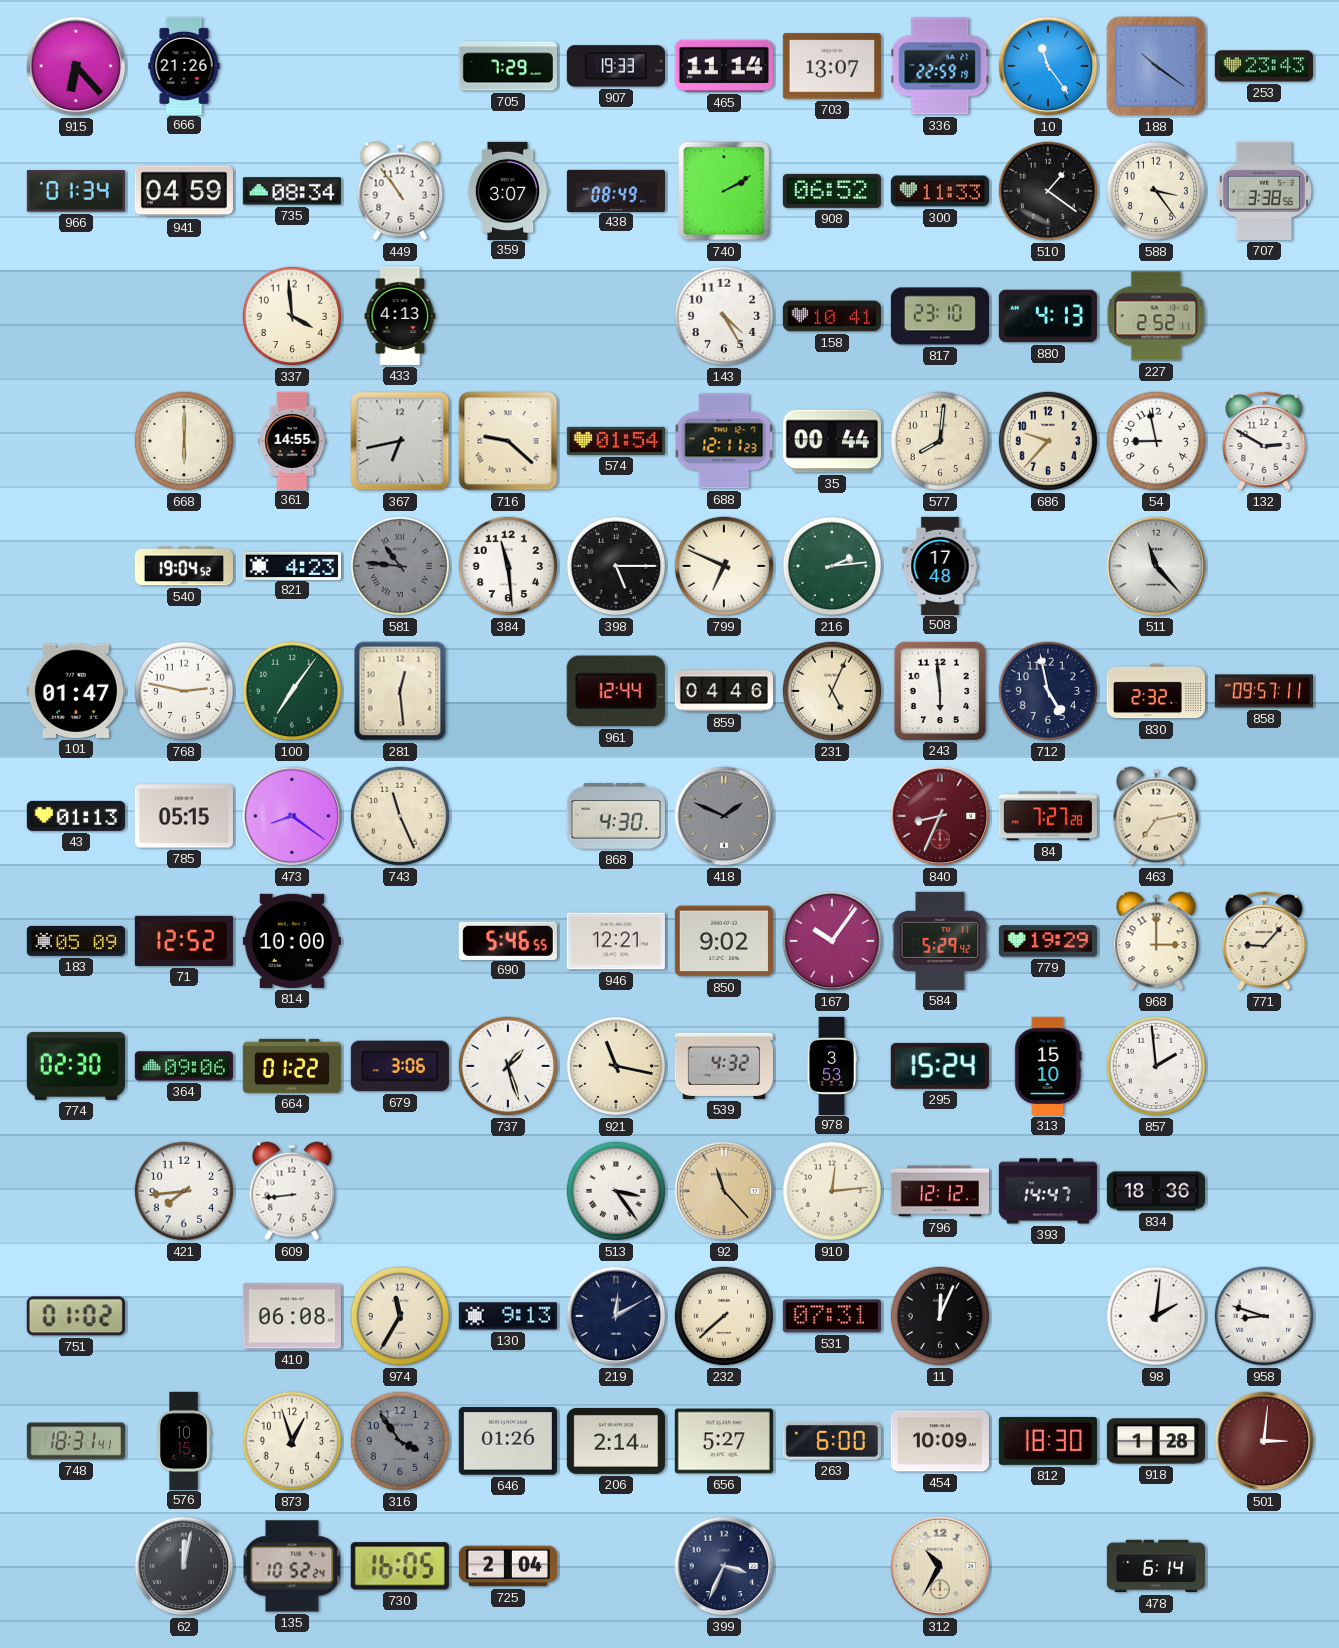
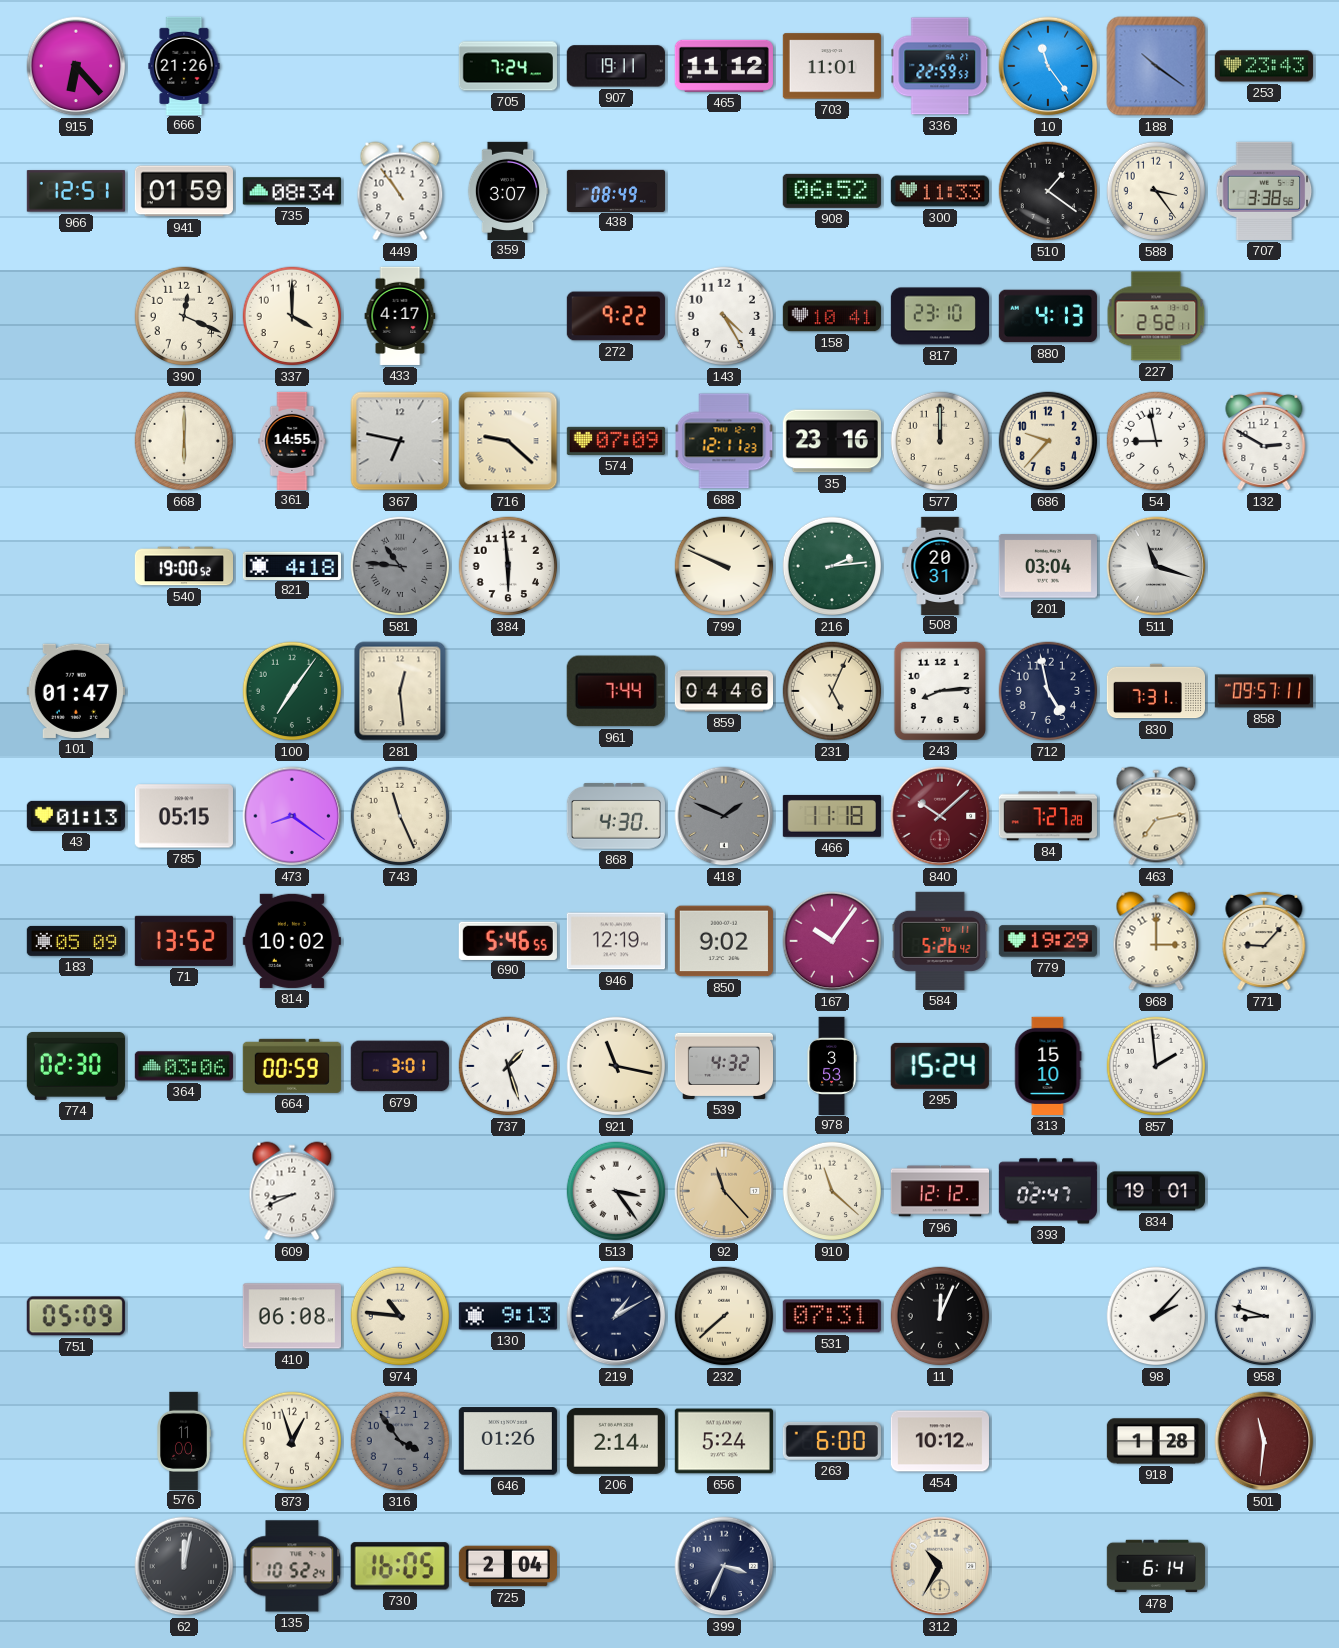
705: 7:29 -> 7:24
907: 19:33 -> 19:11
465: 11:14 -> 11:12
703: 13:07 -> 11:01
336: 22:59:19 -> 22:59:53
966: 01:34 -> 12:51
941: 04:59 -> 01:59
740: 2:10 -> none
390: none -> 12:19
337: 3:59 -> 4:00
433: 4:13 -> 4:17
272: none -> 9:22
367: 6:43 -> 6:47
574: 01:54 -> 07:09
35: 00:44 -> 23:16
577: 8:01 -> 12:00
540: 19:04 -> 19:00
821: 4:23 -> 4:18
384: 11:29 -> 5:59
398: 5:15 -> none
799: 6:49 -> 9:49
508: 17:48 -> 20:31
201: none -> 03:04
511: 11:23 -> 11:18
768: 2:47 -> none
961: 12:44 -> 7:44
243: 5:59 -> 8:14
830: 2:32 -> 7:31
466: none -> 11:18
840: 8:34 -> 10:08
71: 12:52 -> 13:52
814: 10:00 -> 10:02
946: 12:21 -> 12:19
584: 5:29 -> 5:26
364: 09:06 -> 03:06
664: 01:22 -> 00:59
679: 3:06 -> 3:01
421: 7:44 -> none
609: 8:44 -> 8:41
910: 12:14 -> 11:22
393: 14:47 -> 02:47
834: 18:36 -> 19:01
751: 01:02 -> 05:09
974: 11:35 -> 10:46
219: 12:10 -> 1:10
98: 2:01 -> 2:07
748: 18:31 -> none
576: 10:15 -> 11:00
656: 5:27 -> 5:24
454: 10:09 -> 10:12
812: 18:30 -> none
501: 3:01 -> 11:31
